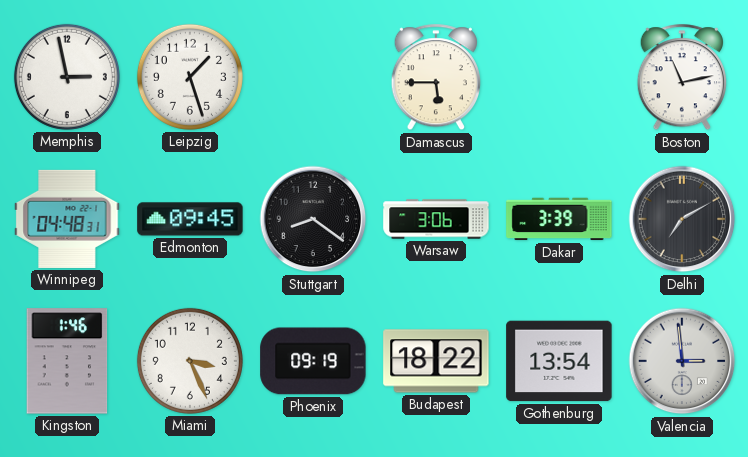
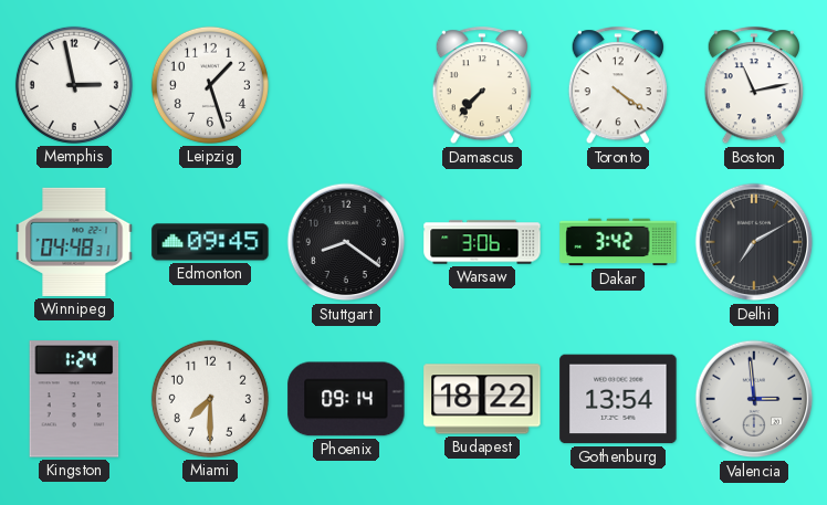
Damascus: 5:45 -> 7:37
Toronto: none -> 4:21
Dakar: 3:39 -> 3:42
Kingston: 1:46 -> 1:24
Miami: 3:26 -> 7:30
Phoenix: 09:19 -> 09:14
